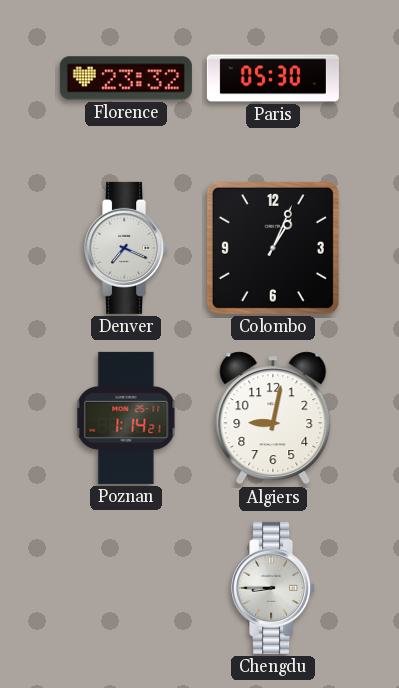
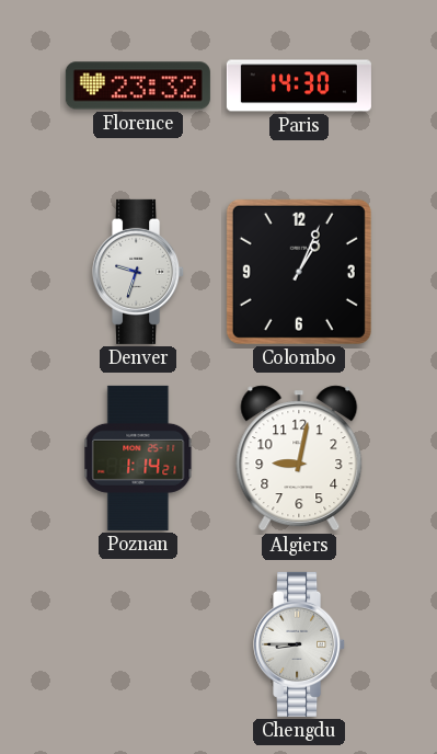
Paris: 05:30 -> 14:30
Denver: 7:19 -> 9:33
